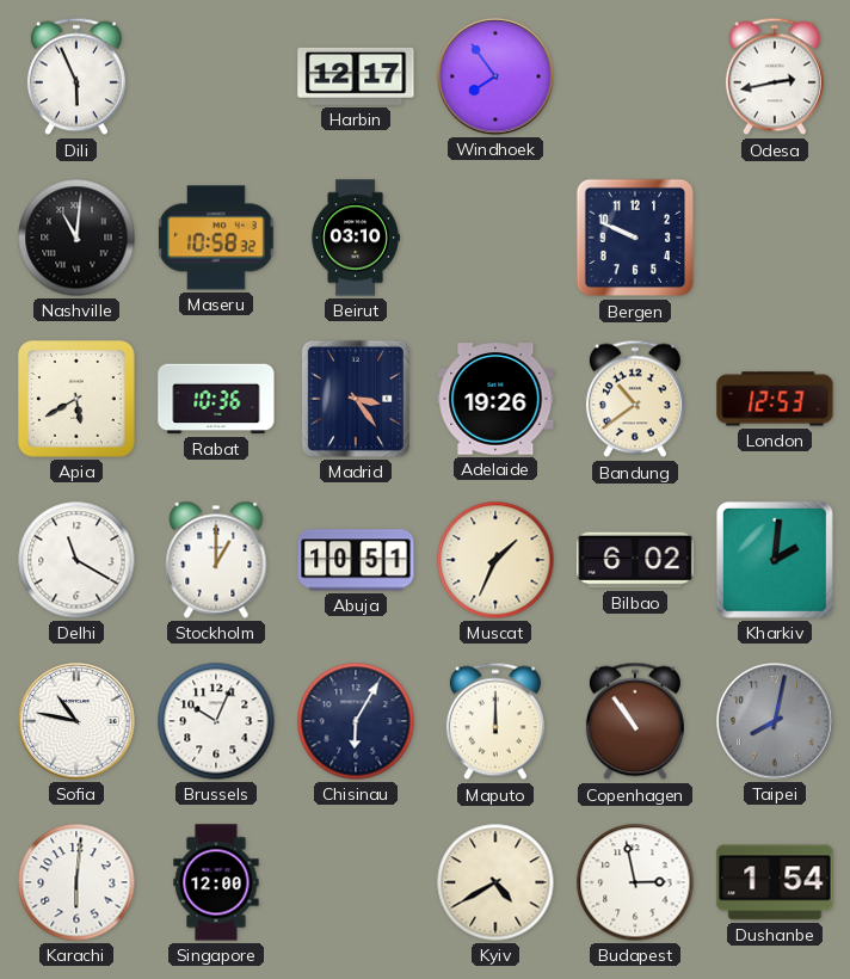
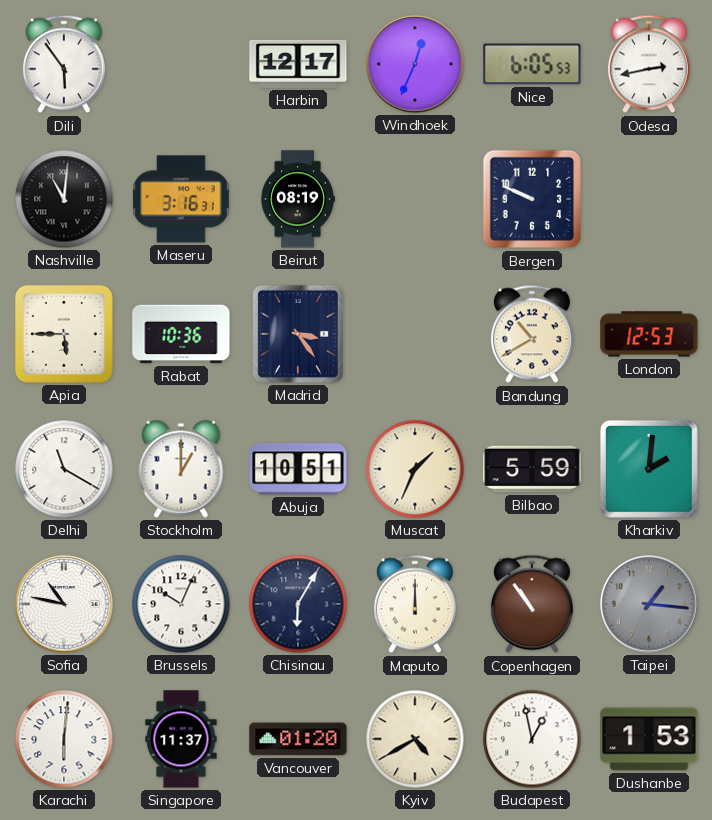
Dili: 5:56 -> 5:54
Windhoek: 7:54 -> 12:34
Nice: none -> 6:05
Maseru: 10:58 -> 3:16
Beirut: 03:10 -> 08:19
Apia: 5:40 -> 5:45
Adelaide: 19:26 -> none
Bandung: 10:39 -> 10:40
Bilbao: 6:02 -> 5:59
Taipei: 8:02 -> 1:16
Singapore: 12:00 -> 11:37
Vancouver: none -> 01:20
Budapest: 2:58 -> 12:58
Dushanbe: 1:54 -> 1:53
